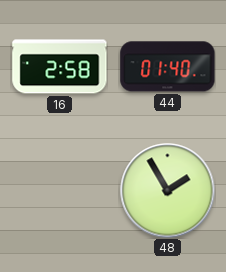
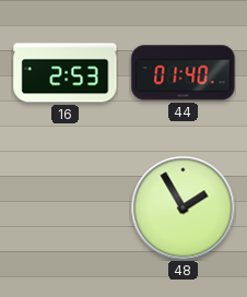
16: 2:58 -> 2:53
